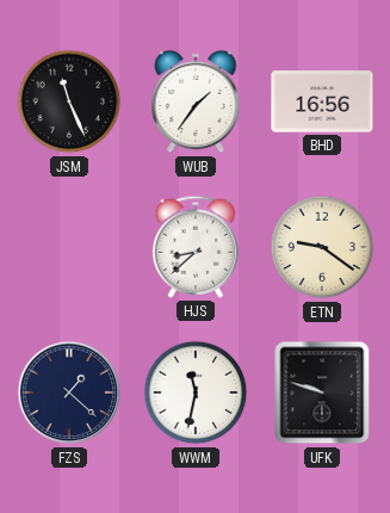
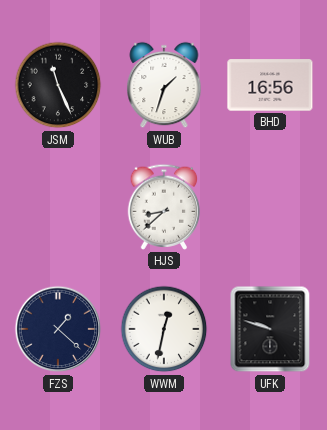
WUB: 1:36 -> 1:33
ETN: 9:21 -> none
WWM: 11:32 -> 12:32
